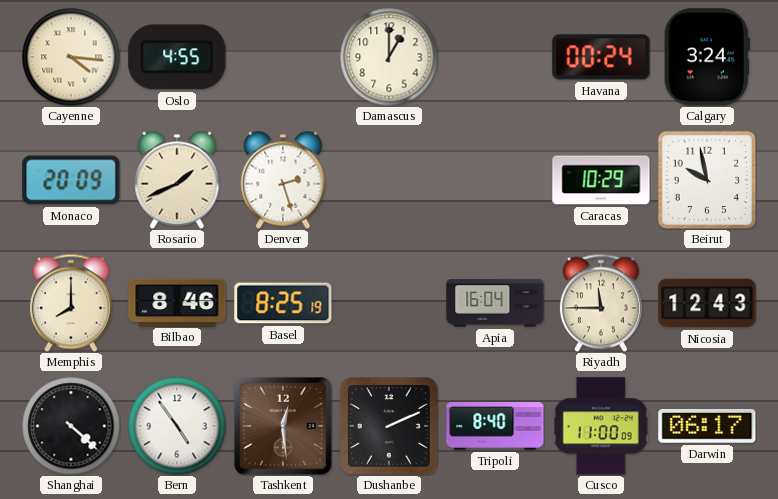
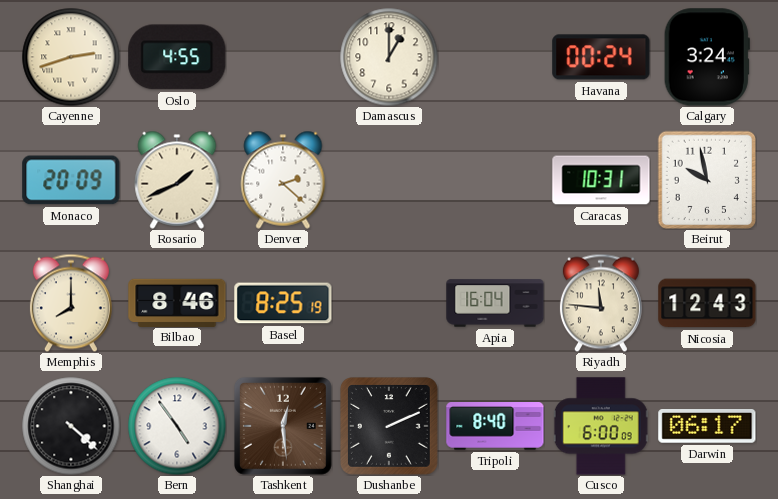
Cayenne: 4:16 -> 2:42
Denver: 2:27 -> 2:22
Caracas: 10:29 -> 10:31
Riyadh: 11:45 -> 11:46
Cusco: 11:00 -> 6:00
